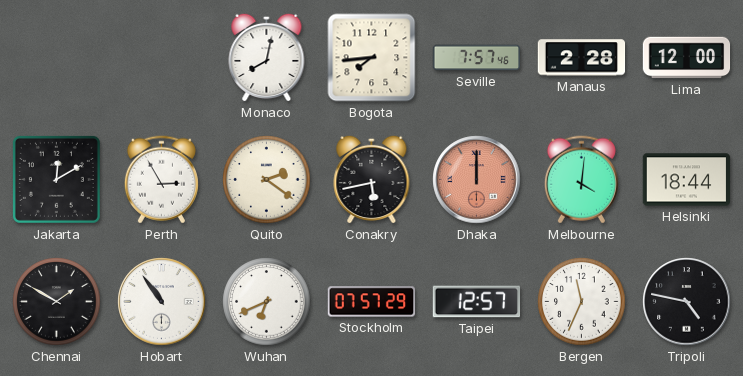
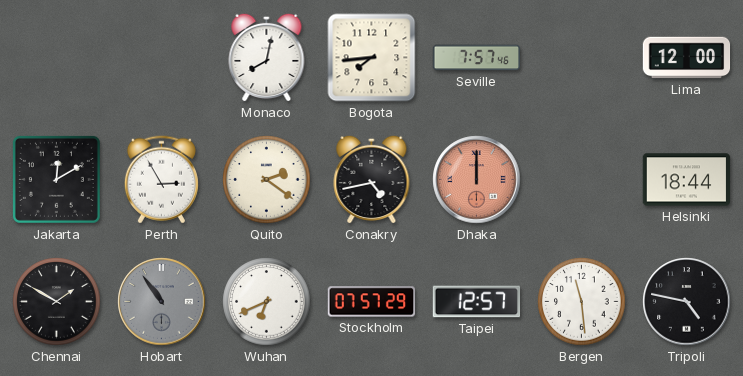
Manaus: 2:28 -> none
Conakry: 5:43 -> 4:43
Melbourne: 4:01 -> none
Hobart dial: white -> grey
Bergen: 11:34 -> 11:29
